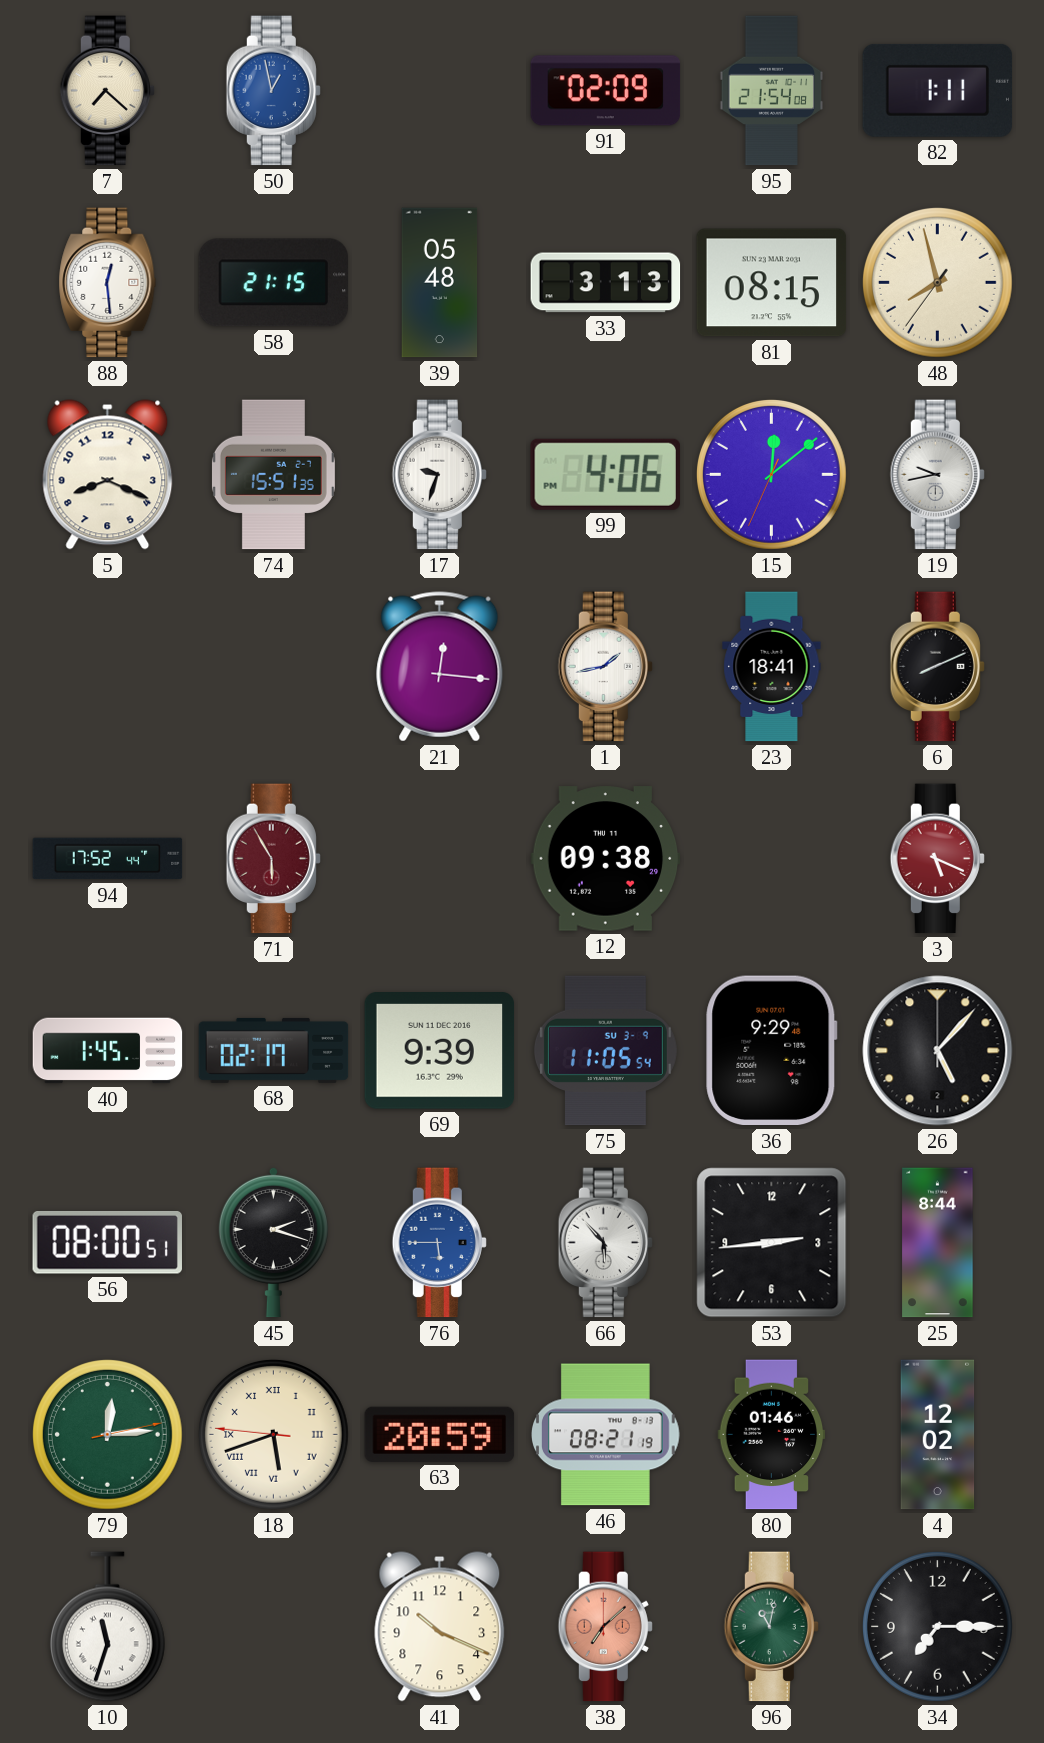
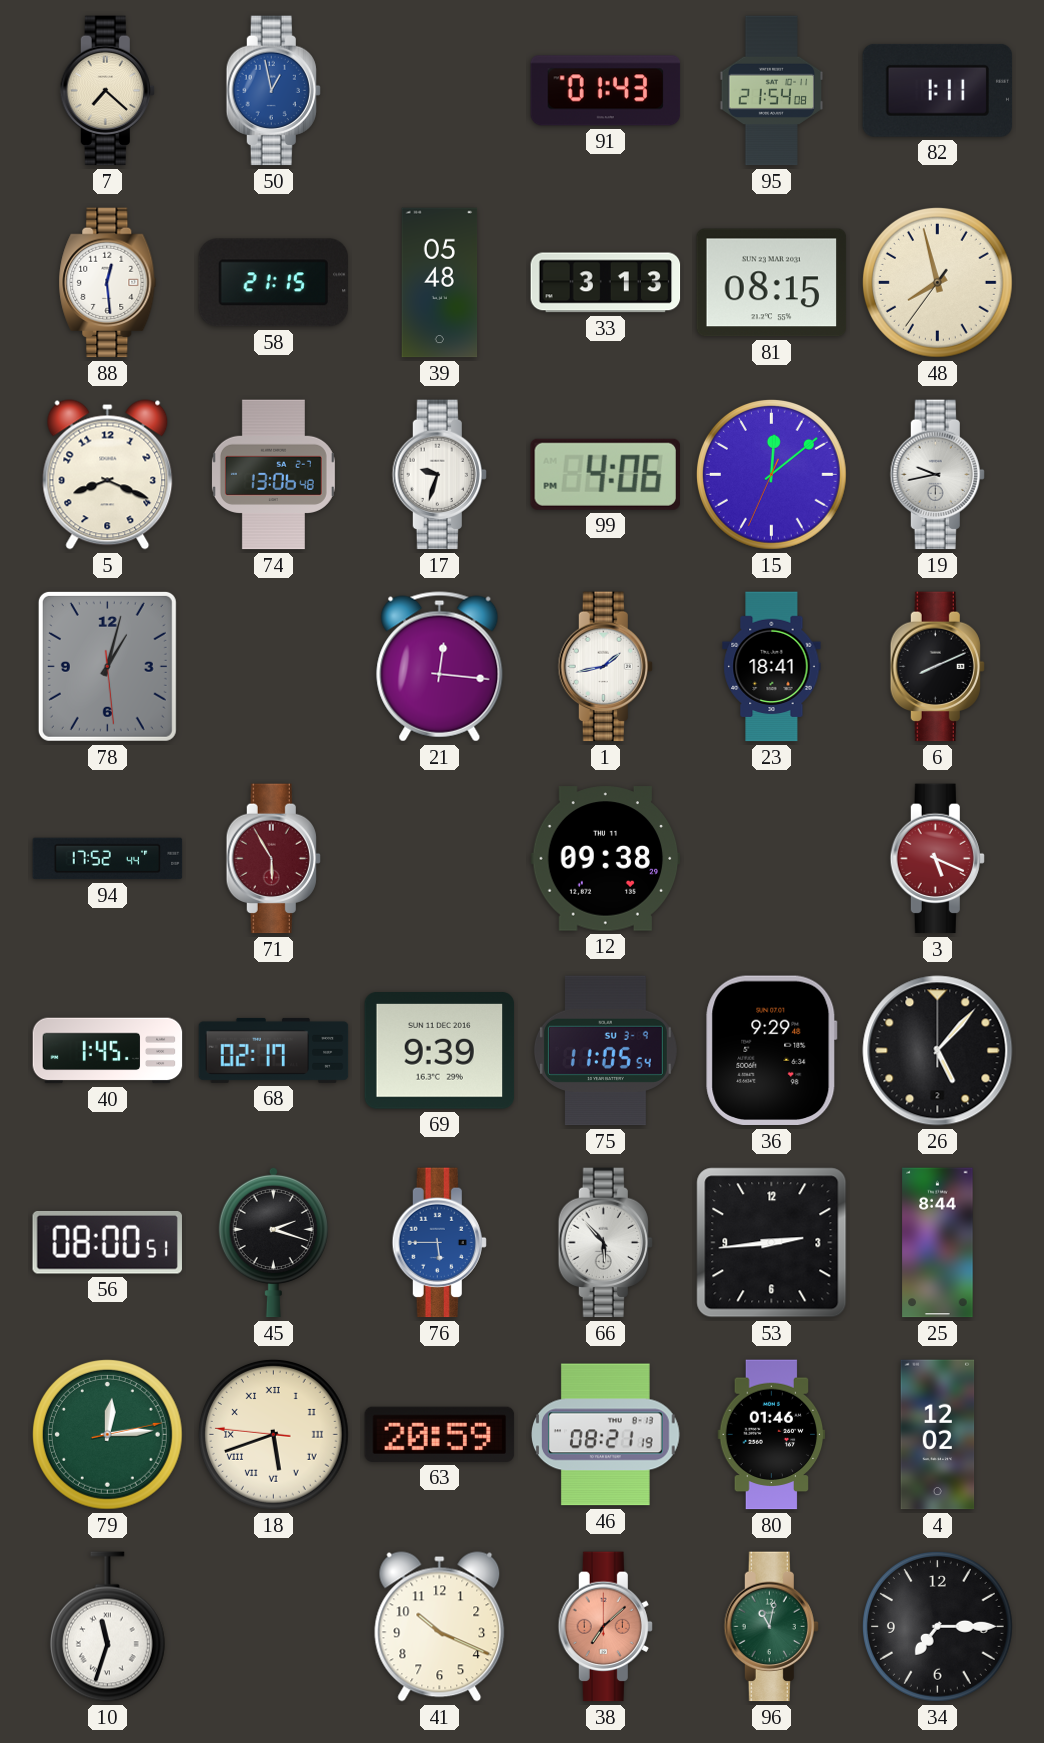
91: 02:09 -> 01:43
74: 15:51 -> 13:06
78: none -> 1:02
